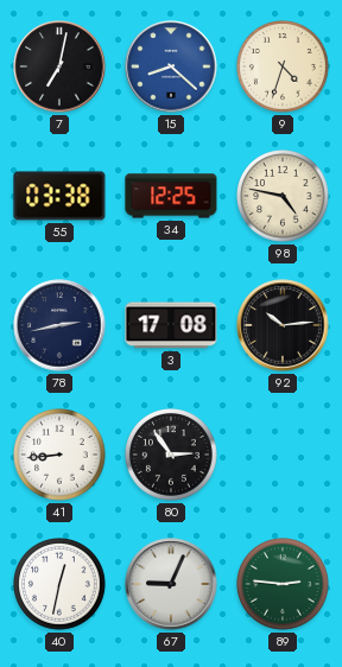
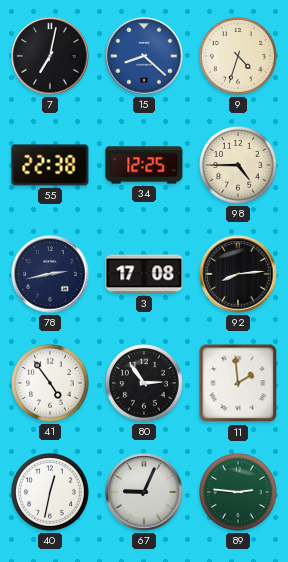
55: 03:38 -> 22:38
98: 4:47 -> 4:45
92: 10:14 -> 8:14
41: 8:44 -> 4:54
11: none -> 1:59
